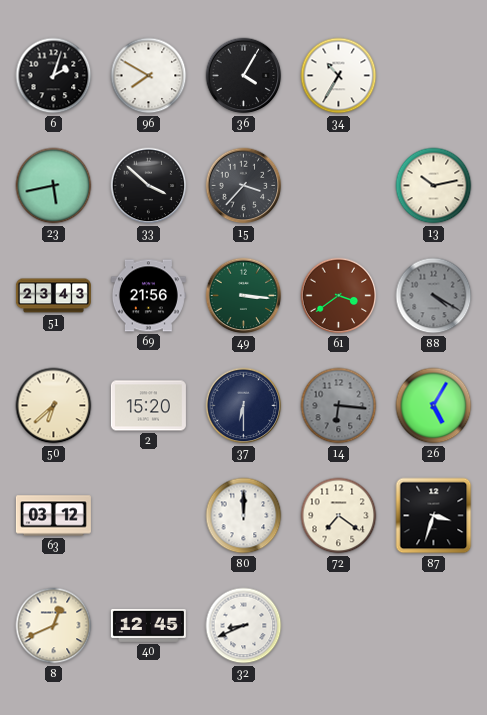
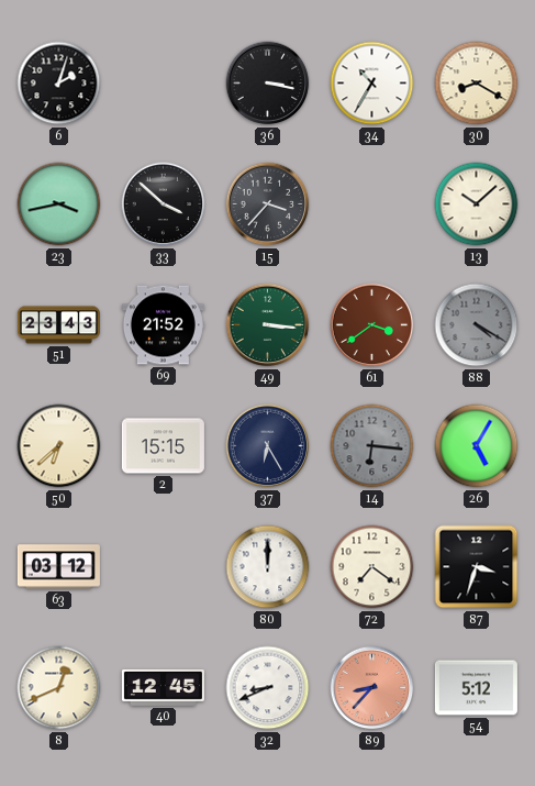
96: 7:50 -> none
36: 4:05 -> 3:17
30: none -> 8:20
23: 5:43 -> 3:43
13: 10:13 -> 10:08
69: 21:56 -> 21:52
2: 15:20 -> 15:15
37: 6:30 -> 6:25
89: none -> 8:37
54: none -> 5:12
